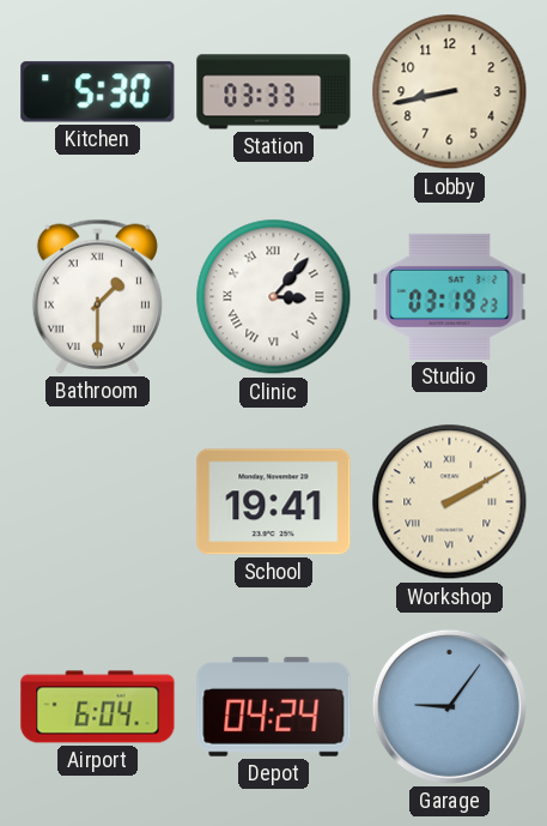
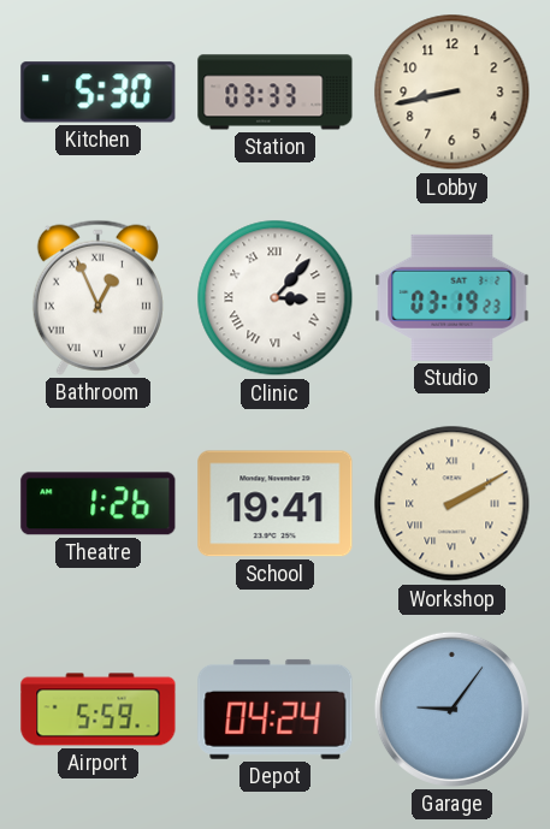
Bathroom: 1:30 -> 12:56
Theatre: none -> 1:26
Airport: 6:04 -> 5:59
